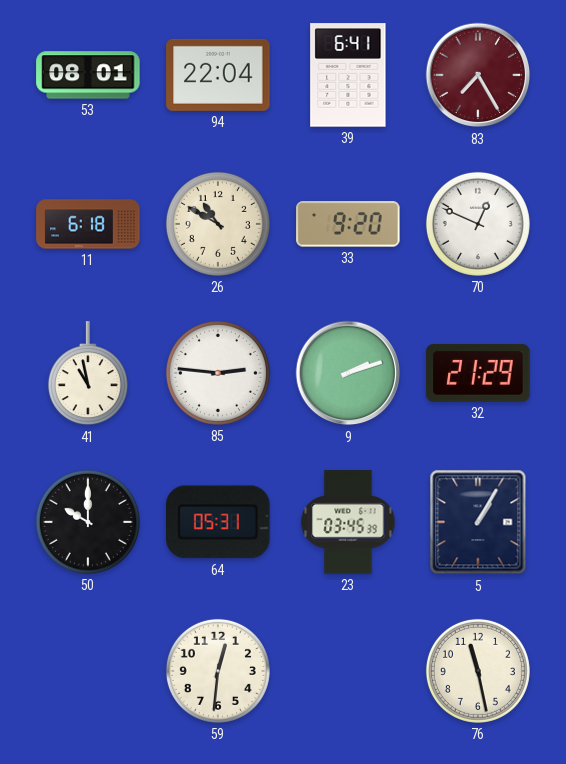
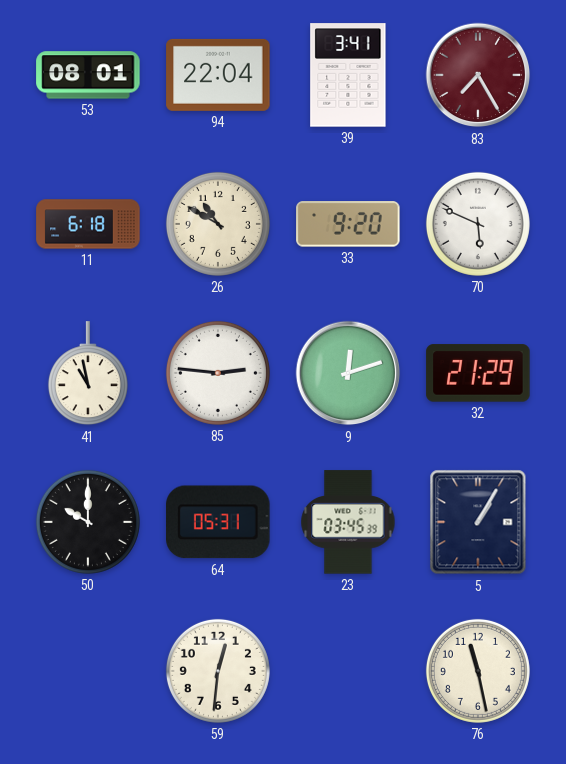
39: 6:41 -> 3:41
70: 12:49 -> 5:49
9: 2:12 -> 12:12
